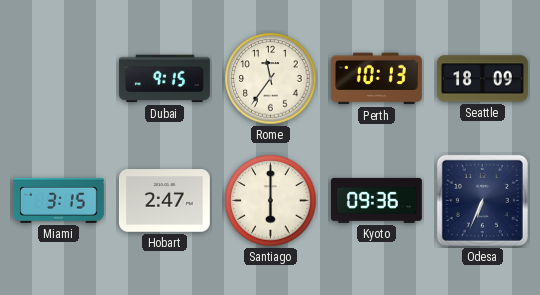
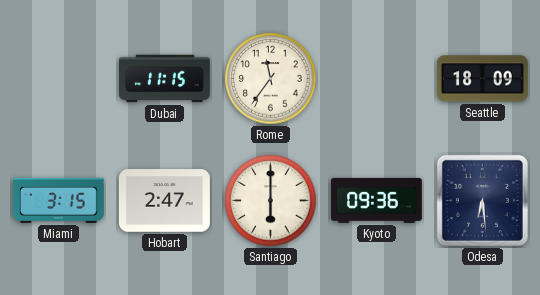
Dubai: 9:15 -> 11:15
Perth: 10:13 -> none
Odesa: 6:34 -> 6:29
